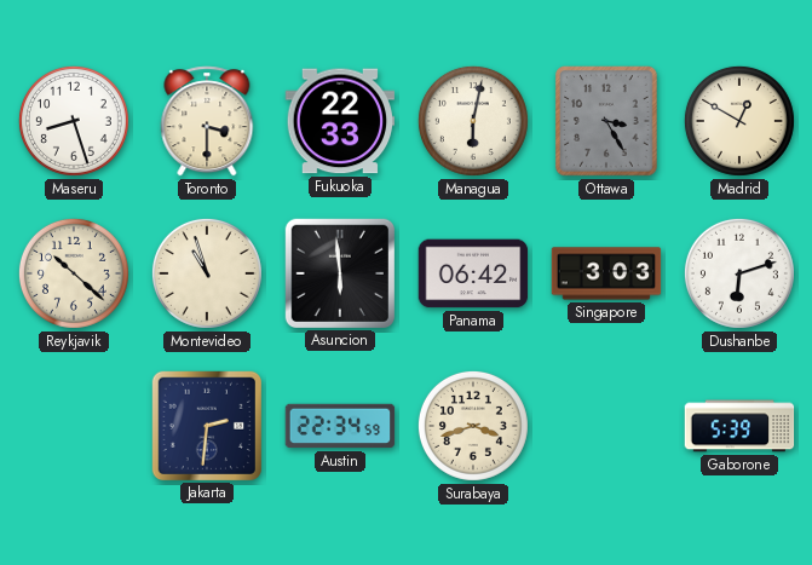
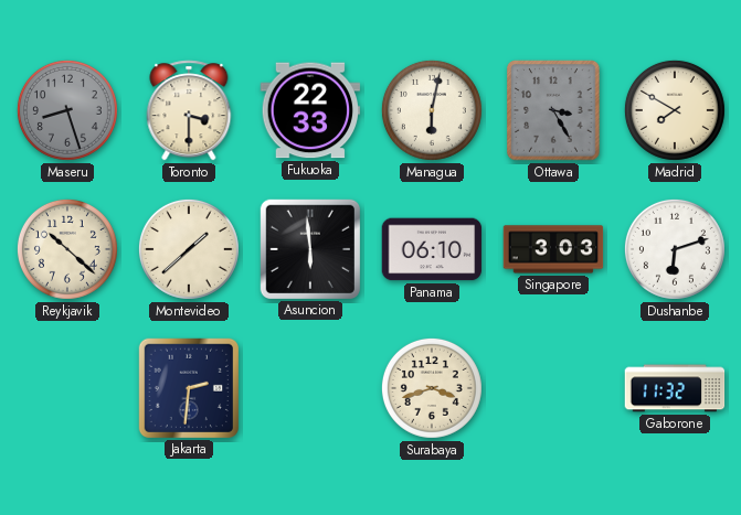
Maseru dial: white -> grey
Madrid: 12:50 -> 7:50
Montevideo: 10:57 -> 1:38
Panama: 06:42 -> 06:10
Austin: 22:34 -> none
Gaborone: 5:39 -> 11:32
